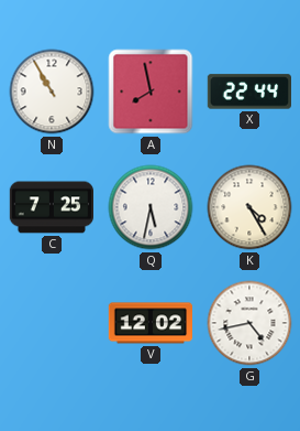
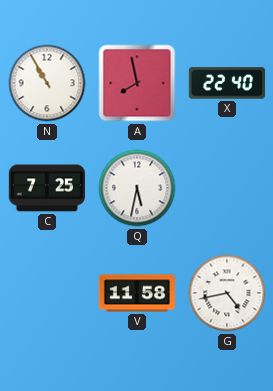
X: 22:44 -> 22:40
K: 4:25 -> none
V: 12:02 -> 11:58
